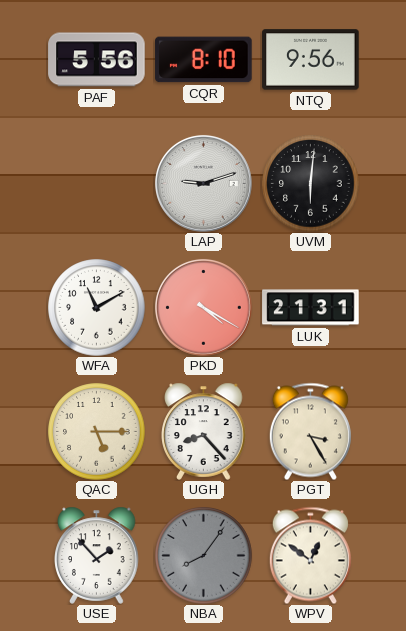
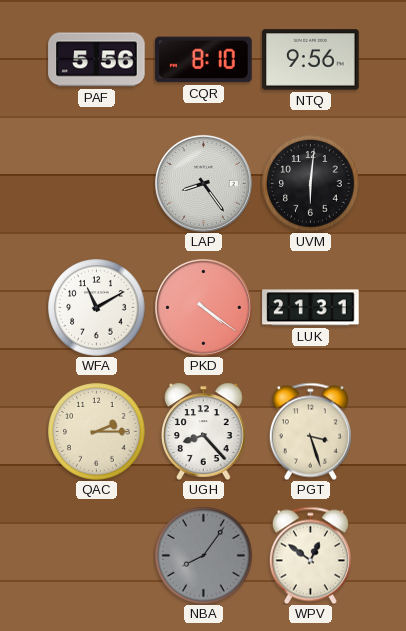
LAP: 9:12 -> 8:24
PKD: 4:20 -> 4:21
QAC: 5:15 -> 2:15
PGT: 3:25 -> 3:27
USE: 1:53 -> none
